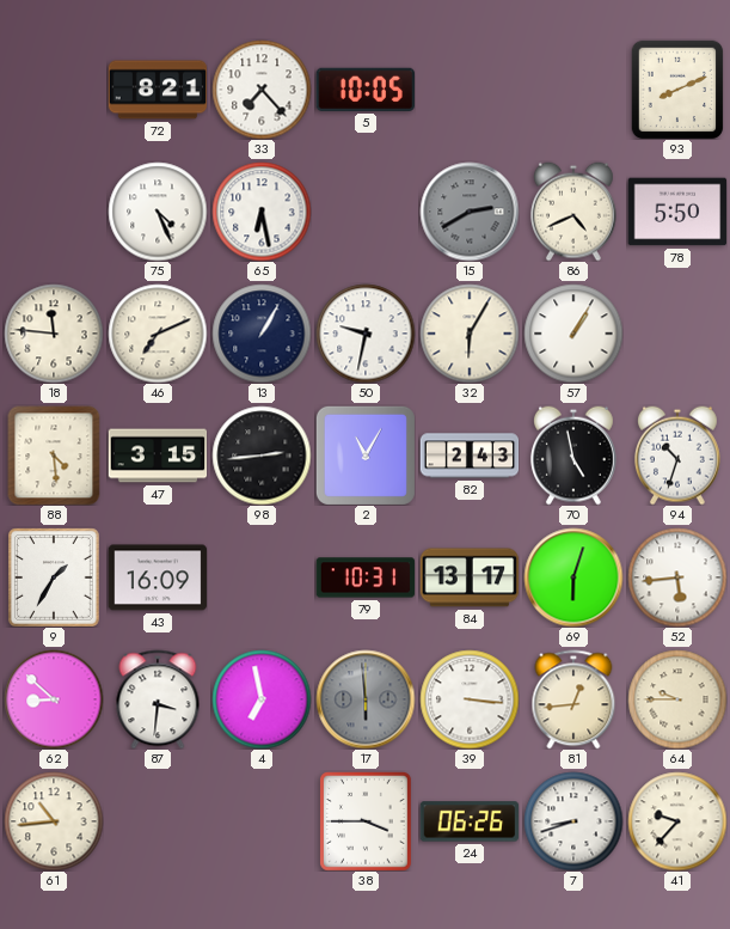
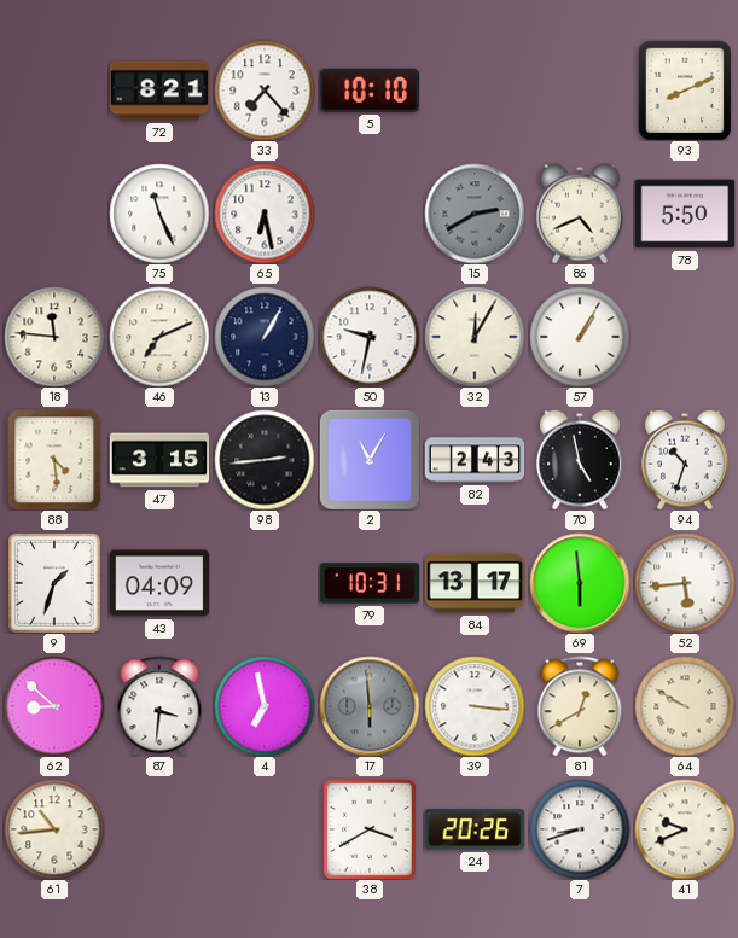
5: 10:05 -> 10:10
75: 4:26 -> 11:26
32: 6:05 -> 12:05
9: 1:35 -> 1:33
43: 16:09 -> 04:09
69: 6:03 -> 5:59
81: 12:44 -> 12:40
64: 9:45 -> 9:50
38: 3:45 -> 3:40
24: 06:26 -> 20:26
41: 9:37 -> 9:41
